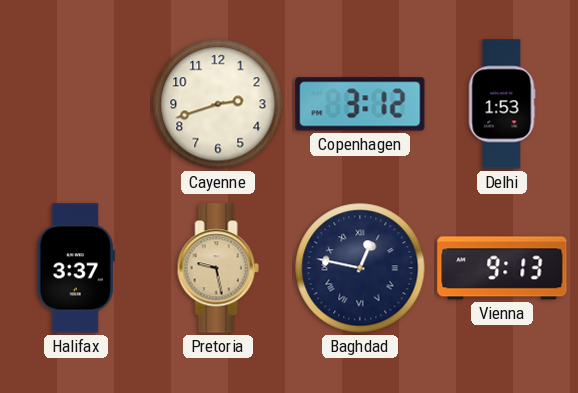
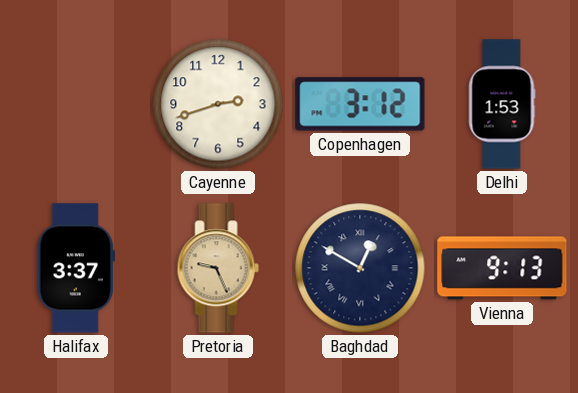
Pretoria: 9:28 -> 9:26
Baghdad: 12:47 -> 12:50
